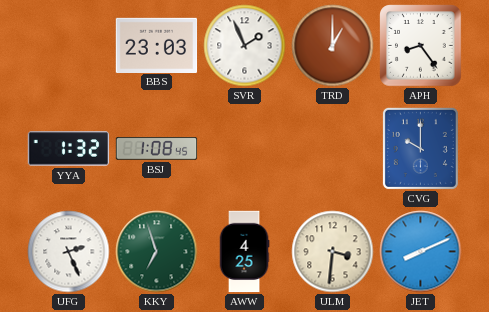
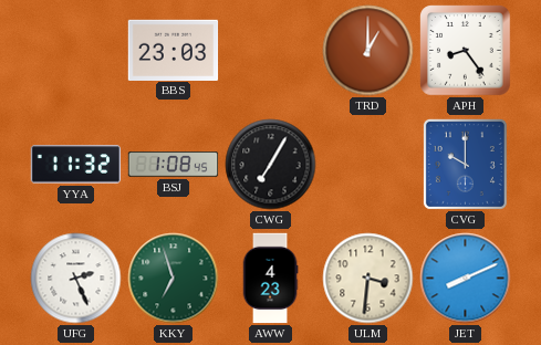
SVR: 1:56 -> none
YYA: 1:32 -> 11:32
CWG: none -> 7:05
AWW: 4:25 -> 4:23
